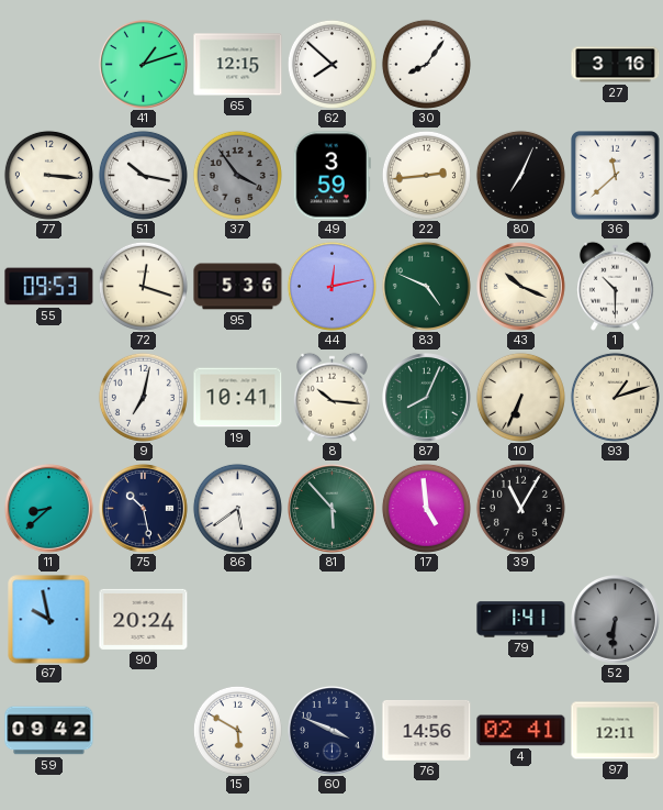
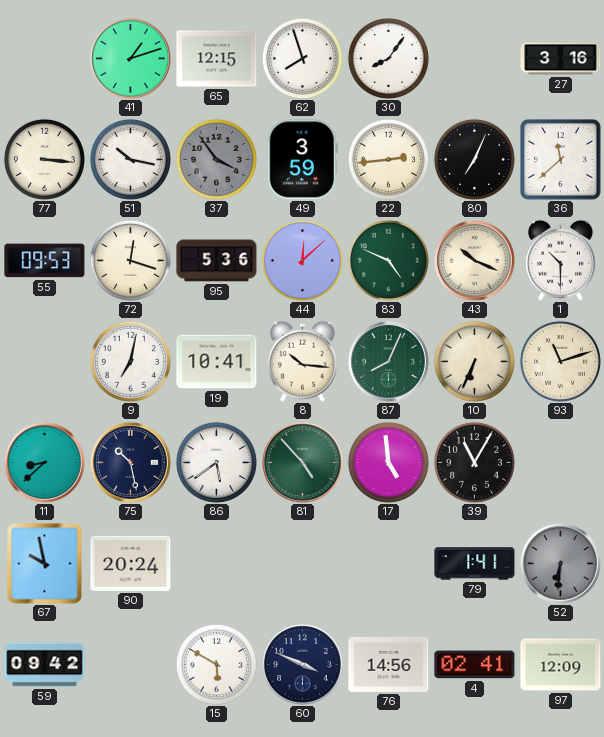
62: 7:52 -> 7:57
44: 12:13 -> 12:08
93: 1:12 -> 11:12
81: 5:53 -> 4:53
97: 12:11 -> 12:09
